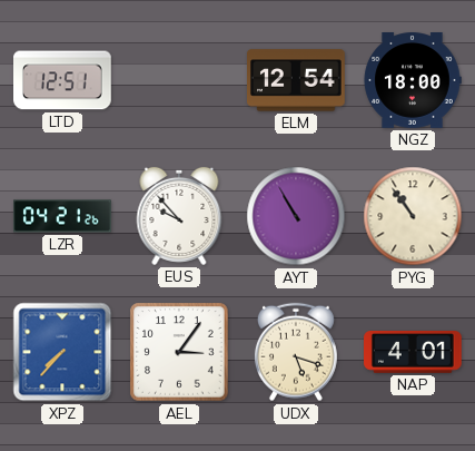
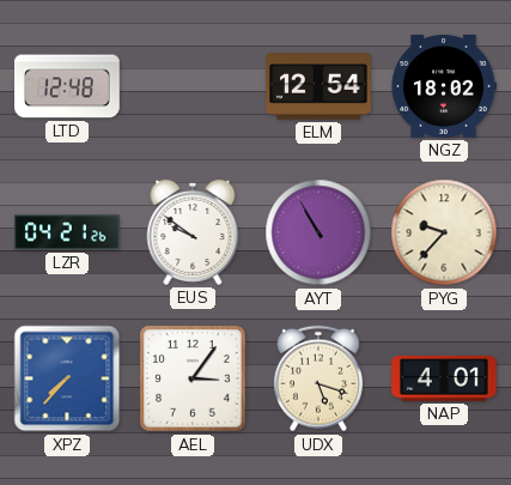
LTD: 12:51 -> 12:48
NGZ: 18:00 -> 18:02
EUS: 9:53 -> 9:51
PYG: 10:54 -> 9:37
